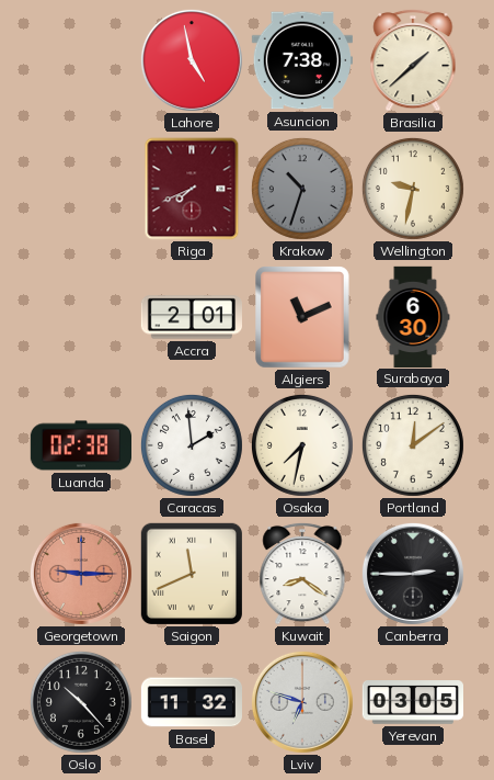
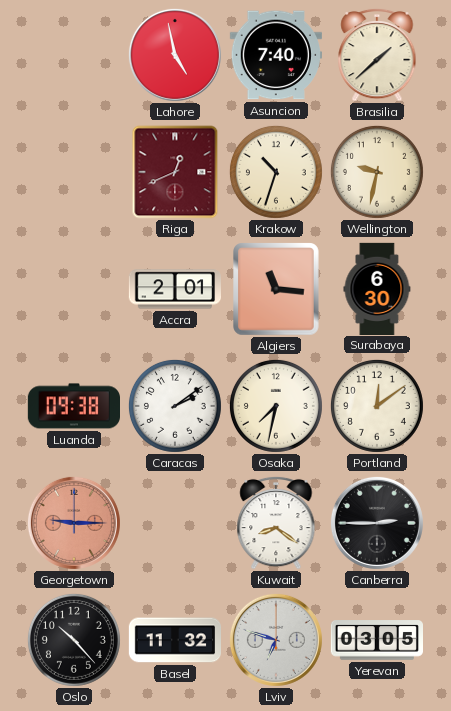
Asuncion: 7:38 -> 7:40
Riga: 7:41 -> 12:41
Krakow dial: grey -> cream
Algiers: 11:11 -> 11:16
Luanda: 02:38 -> 09:38
Caracas: 1:59 -> 2:09
Saigon: 11:41 -> none
